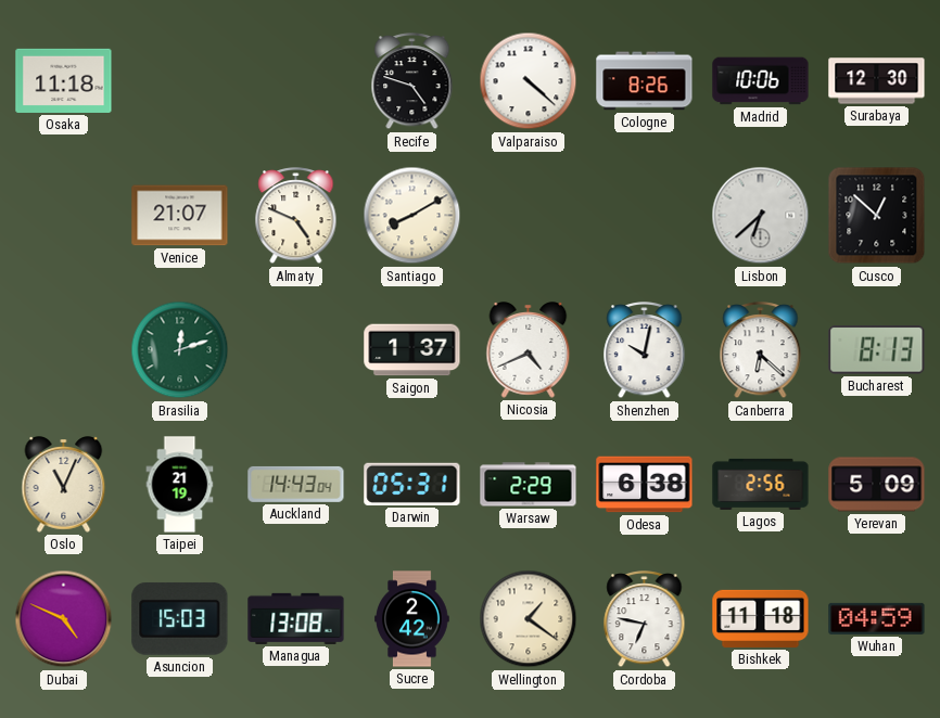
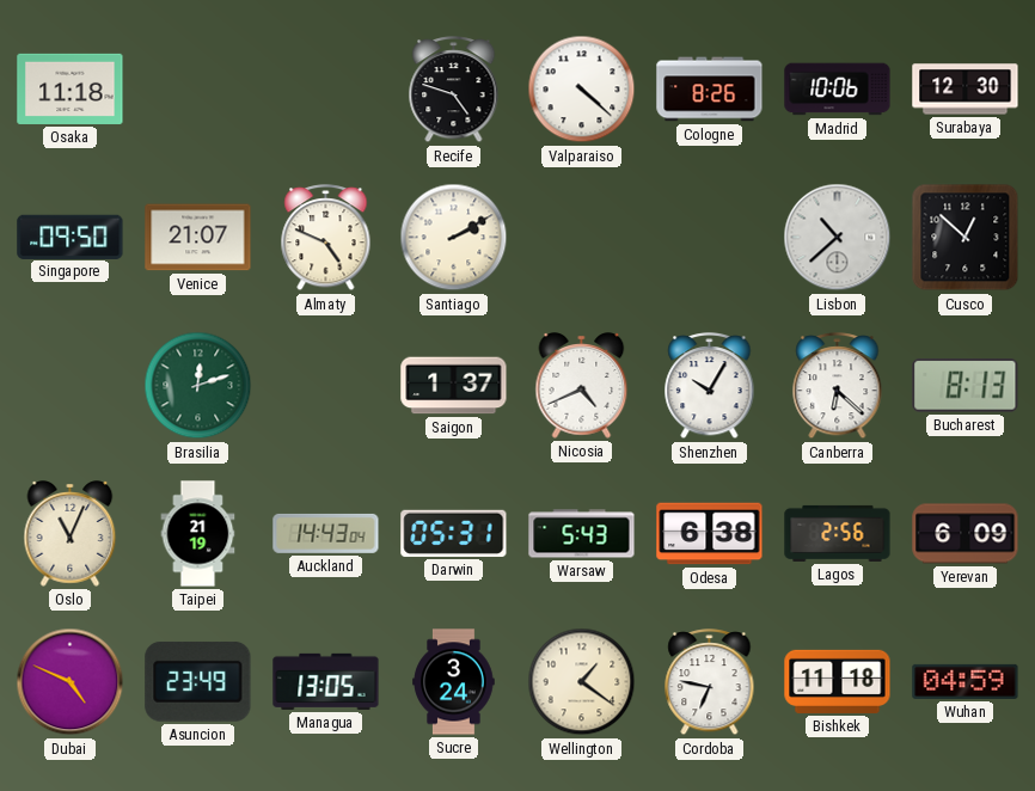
Singapore: none -> 09:50
Santiago: 8:10 -> 2:10
Lisbon: 6:38 -> 10:38
Shenzhen: 10:02 -> 10:05
Warsaw: 2:29 -> 5:43
Yerevan: 5:09 -> 6:09
Asuncion: 15:03 -> 23:49
Managua: 13:08 -> 13:05
Sucre: 2:42 -> 3:24
